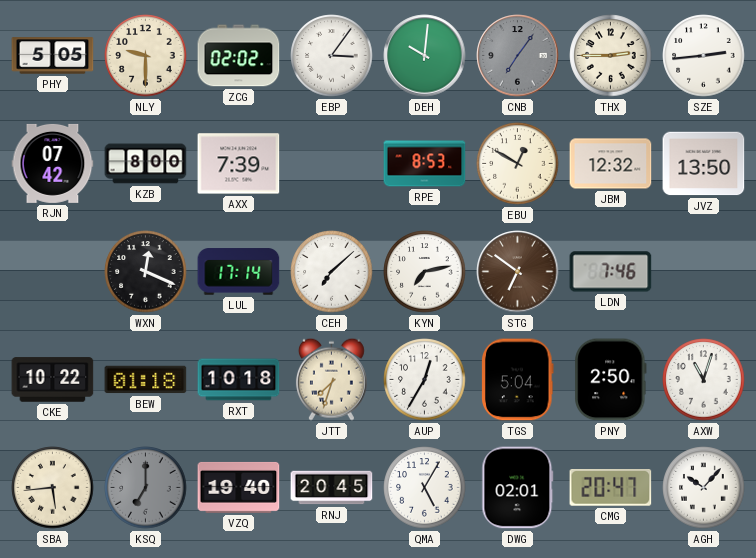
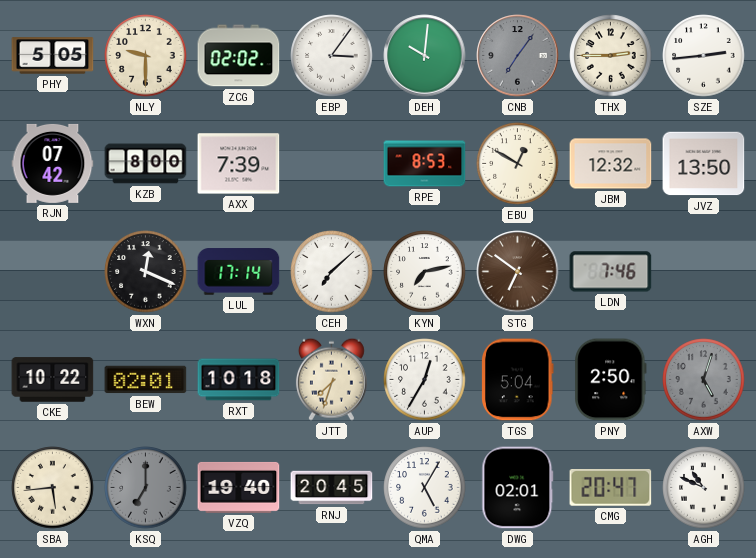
BEW: 01:18 -> 02:01
AXW: 11:03 -> 5:03
AXW dial: white -> grey
AGH: 10:07 -> 10:49
